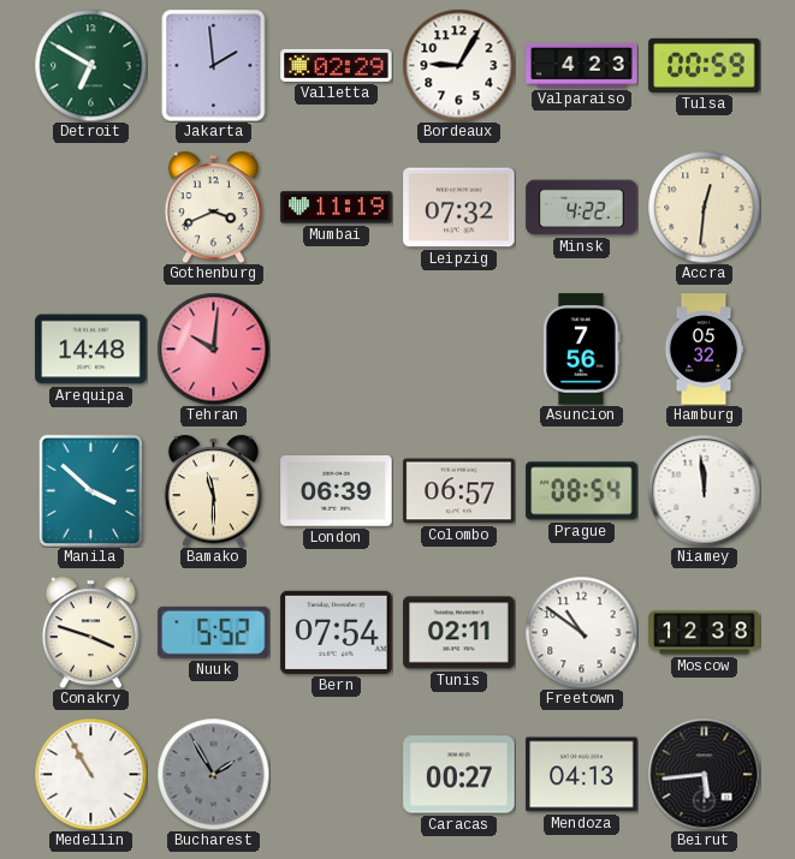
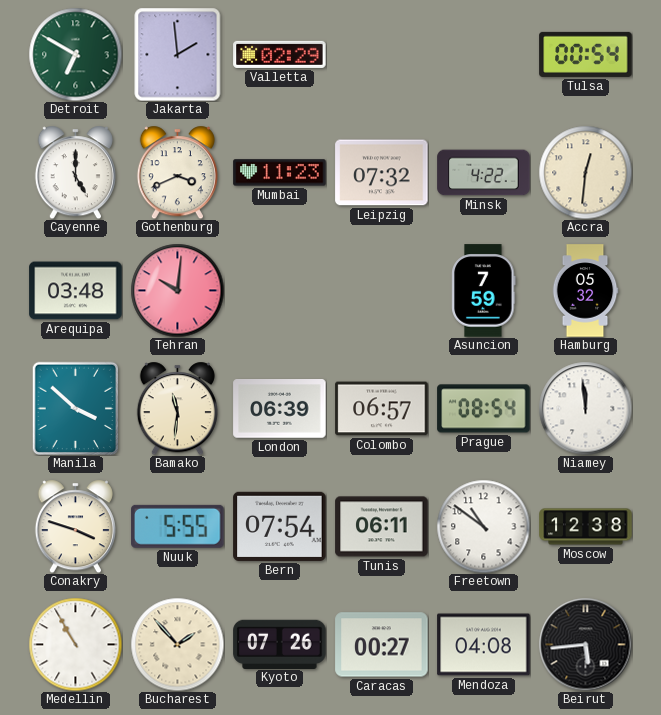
Bordeaux: 9:05 -> none
Valparaiso: 4:23 -> none
Tulsa: 00:59 -> 00:54
Cayenne: none -> 5:00
Mumbai: 11:19 -> 11:23
Arequipa: 14:48 -> 03:48
Asuncion: 7:56 -> 7:59
Bamako: 11:30 -> 11:31
Nuuk: 5:52 -> 5:55
Tunis: 02:11 -> 06:11
Bucharest: 1:55 -> 1:53
Bucharest dial: grey -> cream
Kyoto: none -> 07:26
Mendoza: 04:13 -> 04:08
